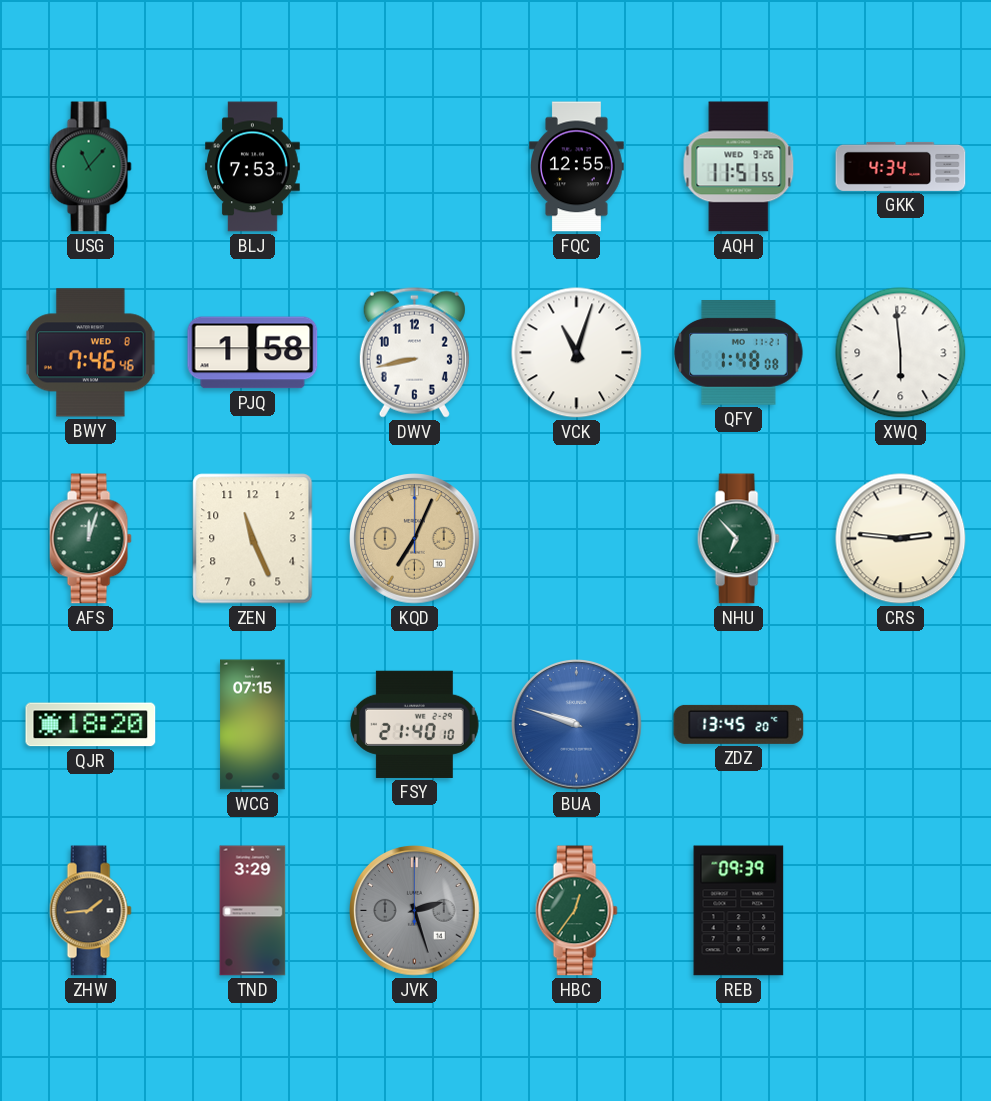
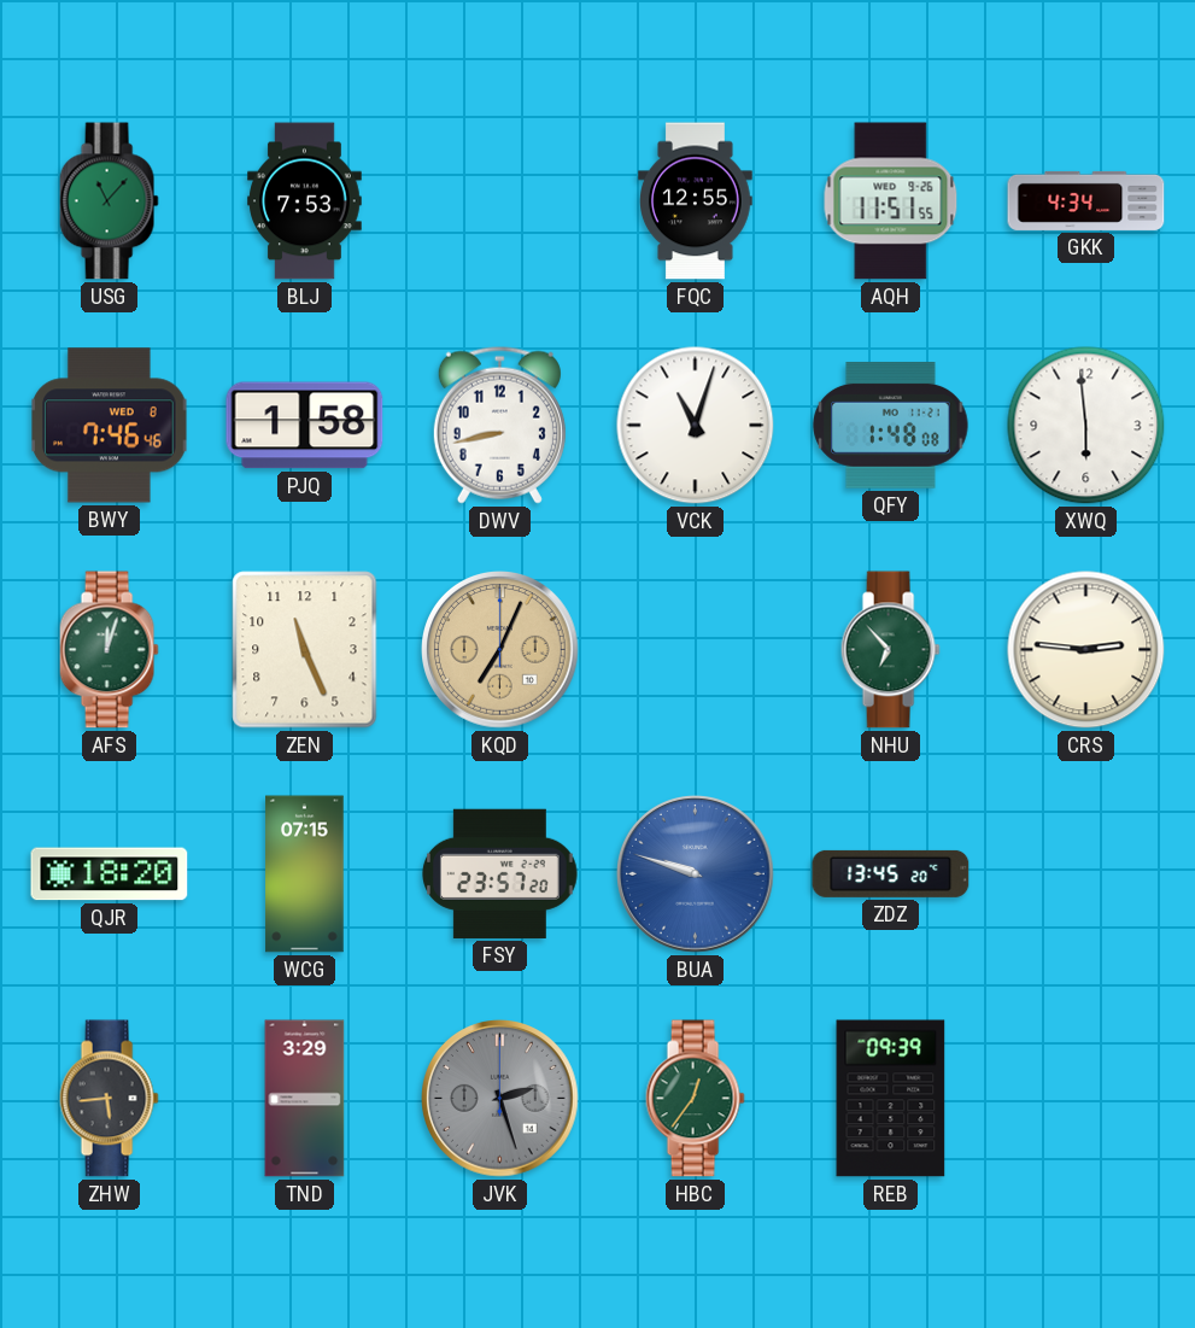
FSY: 21:40 -> 23:57
ZHW: 1:44 -> 5:44
